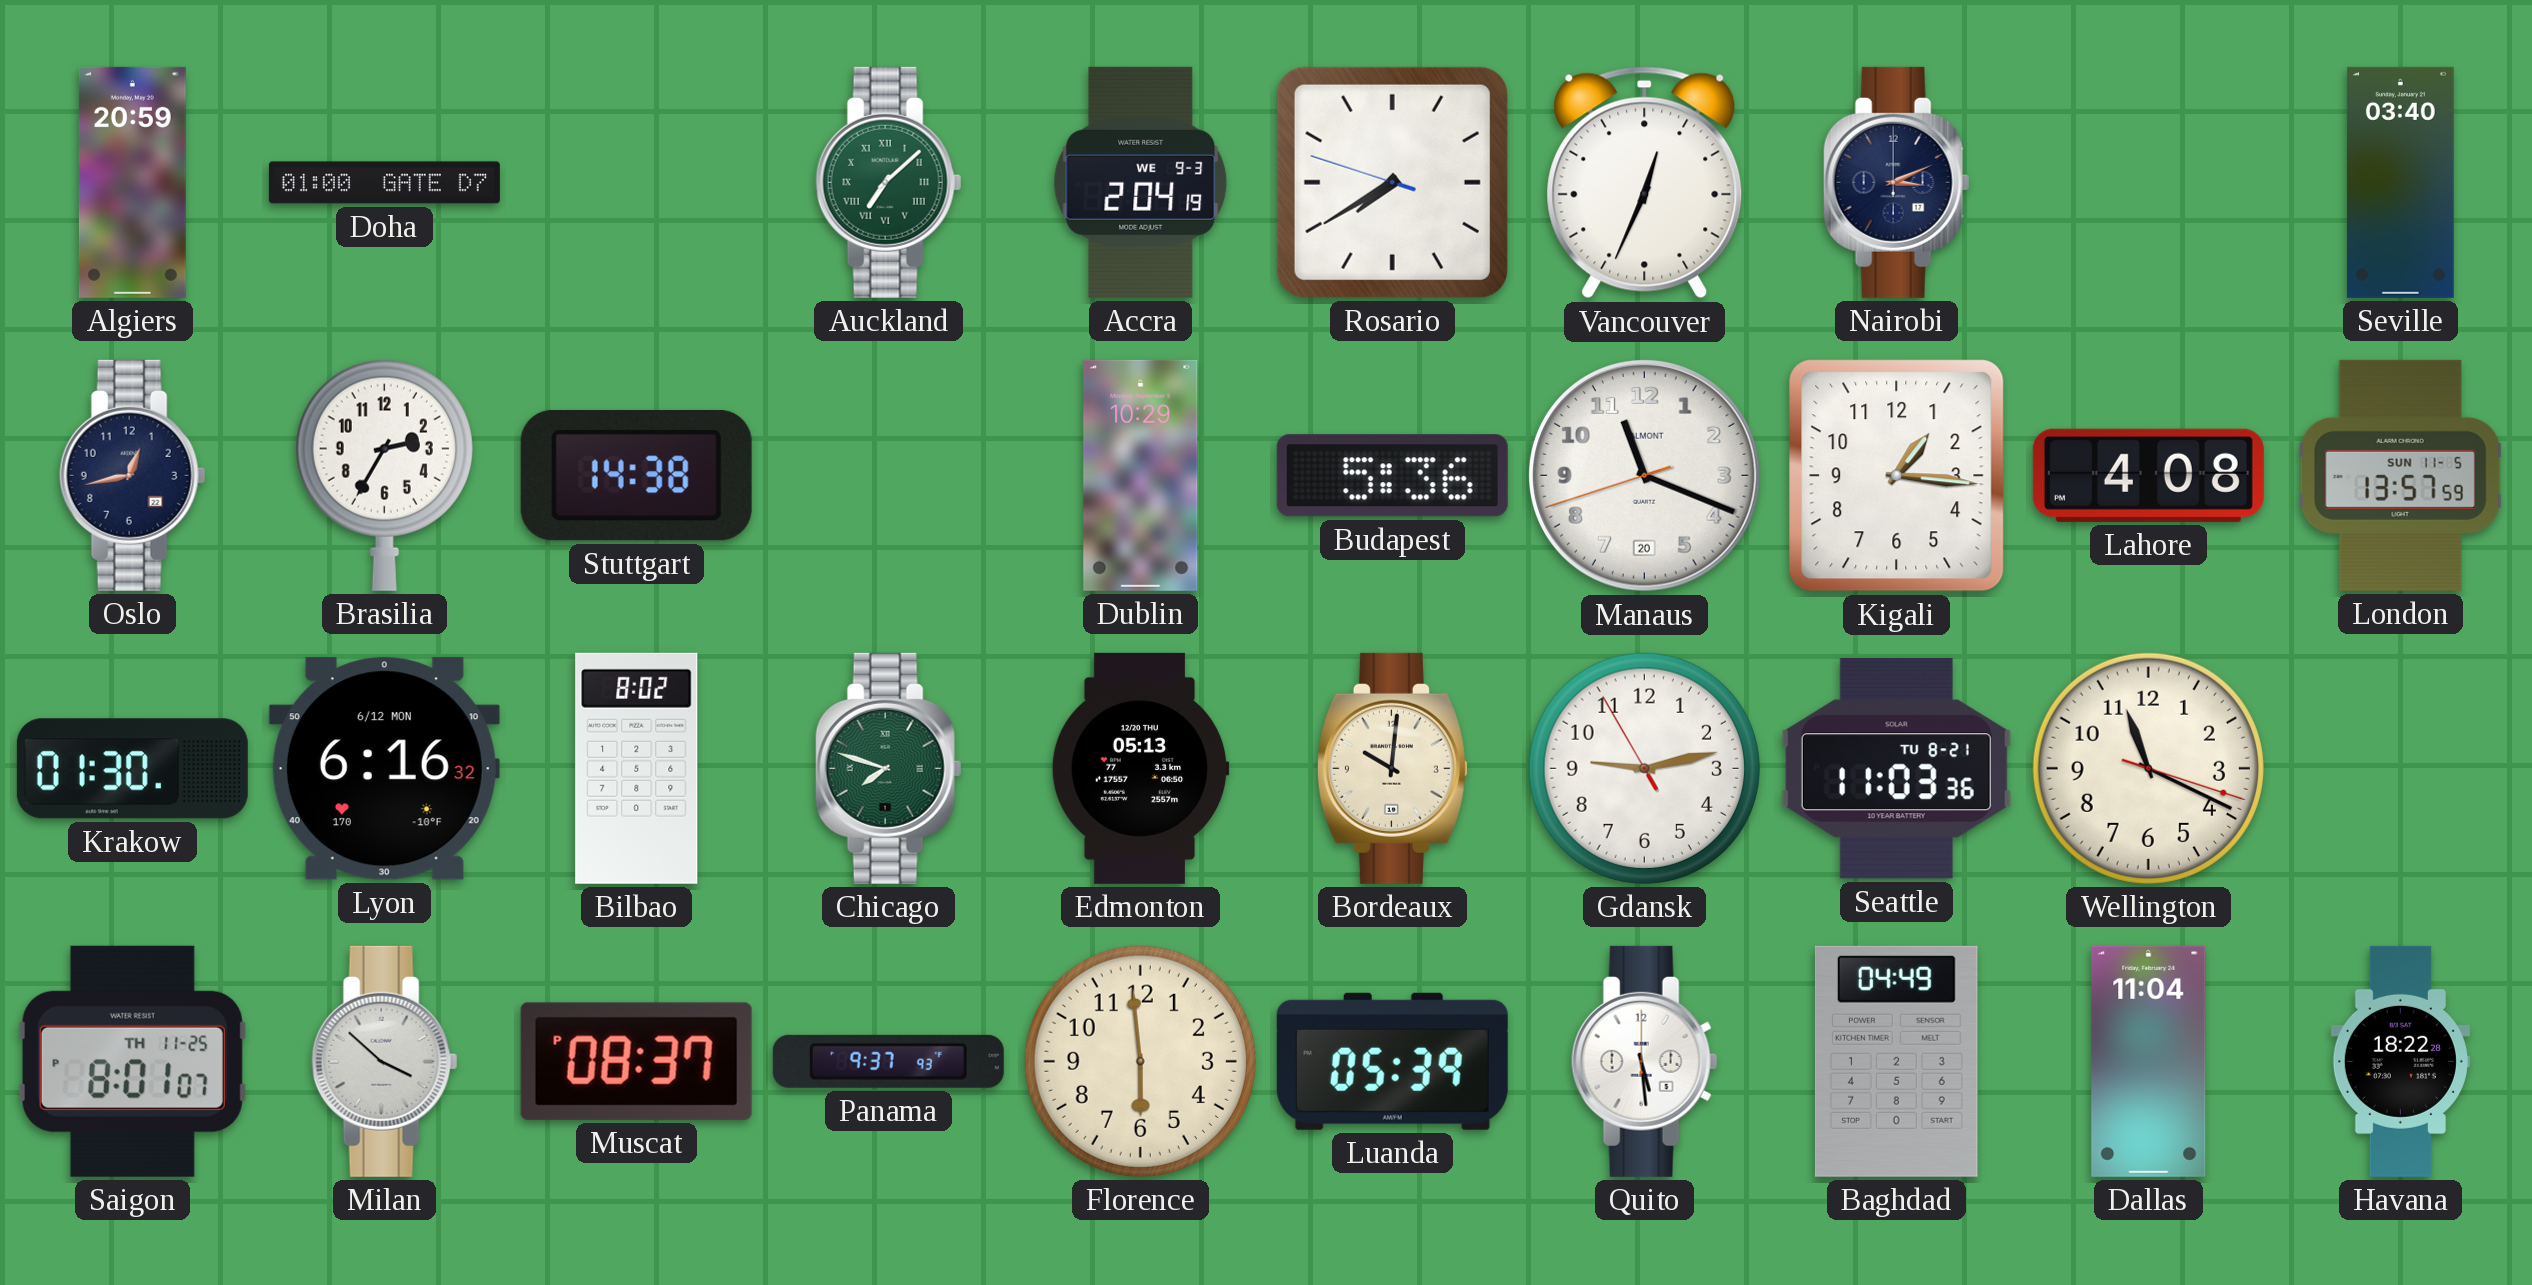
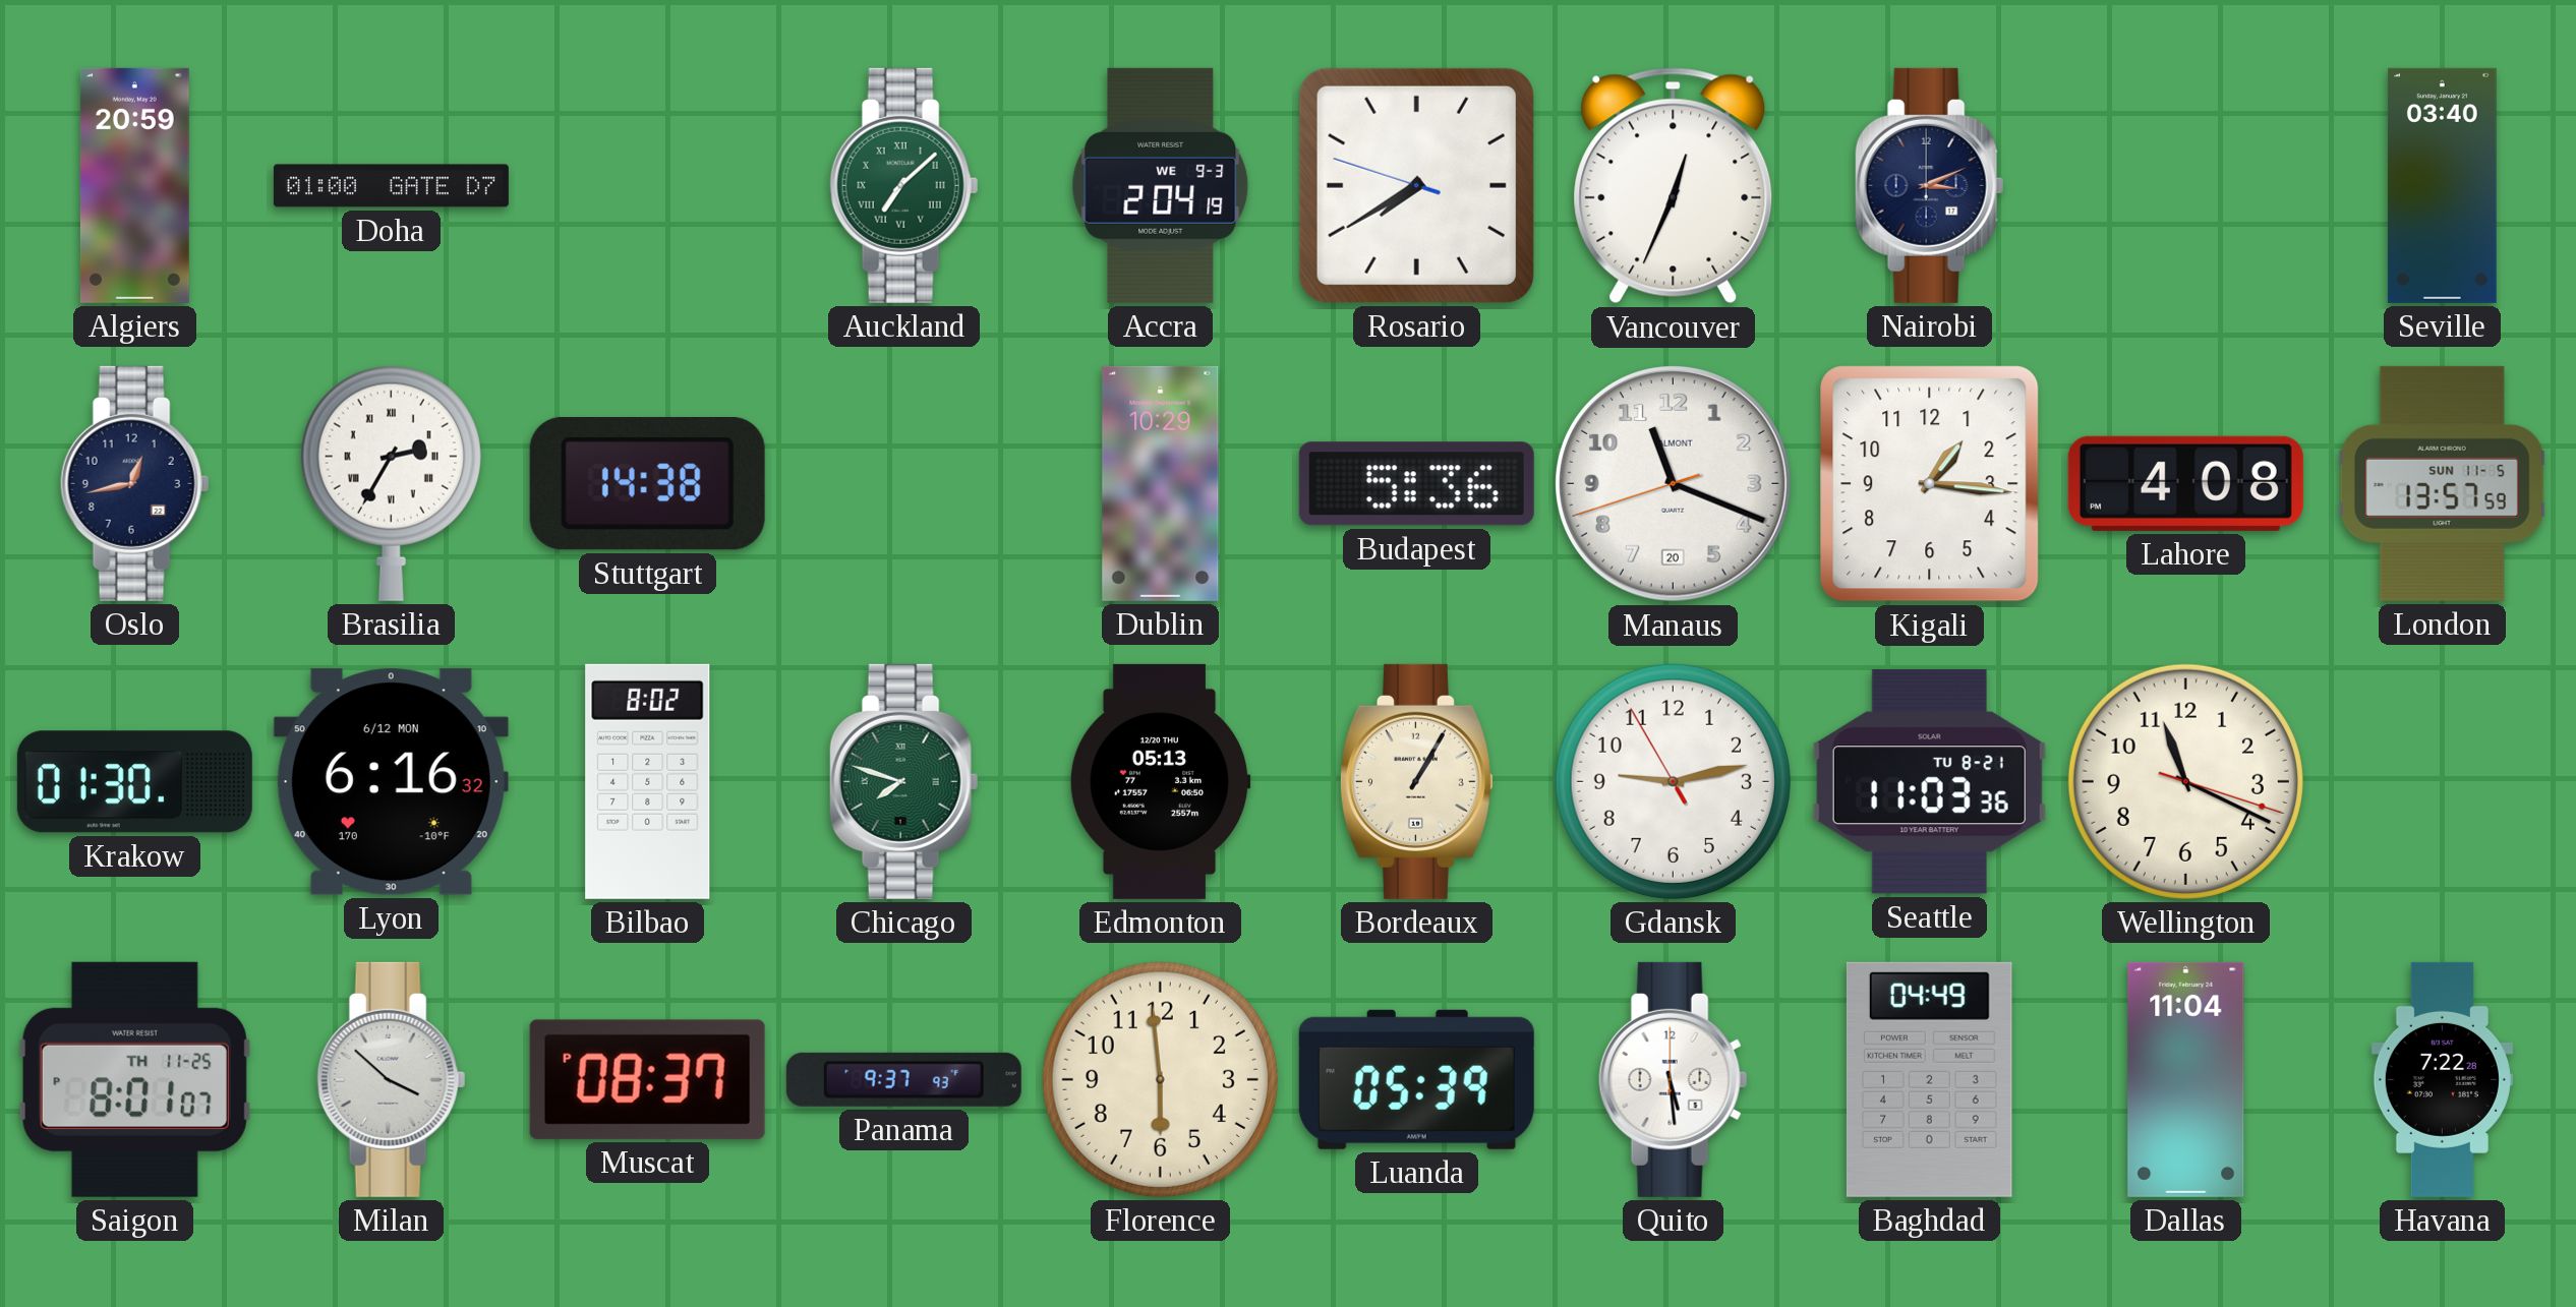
Brasilia numerals: Arabic -> Roman
Bordeaux: 10:01 -> 1:05
Havana: 18:22 -> 7:22
